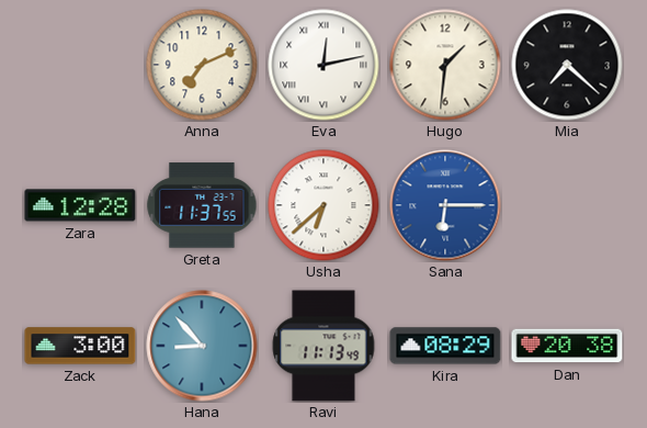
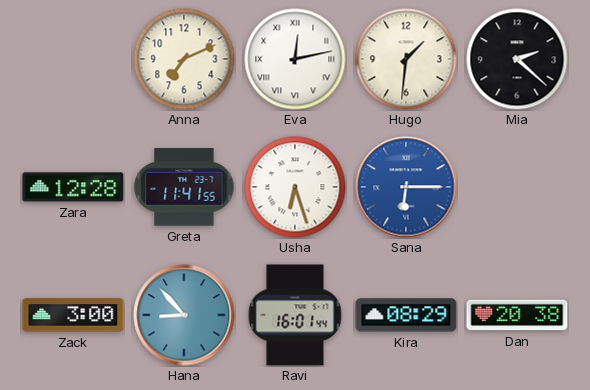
Mia: 7:22 -> 2:22
Greta: 11:37 -> 11:41
Usha: 6:38 -> 6:27
Ravi: 11:13 -> 16:01
